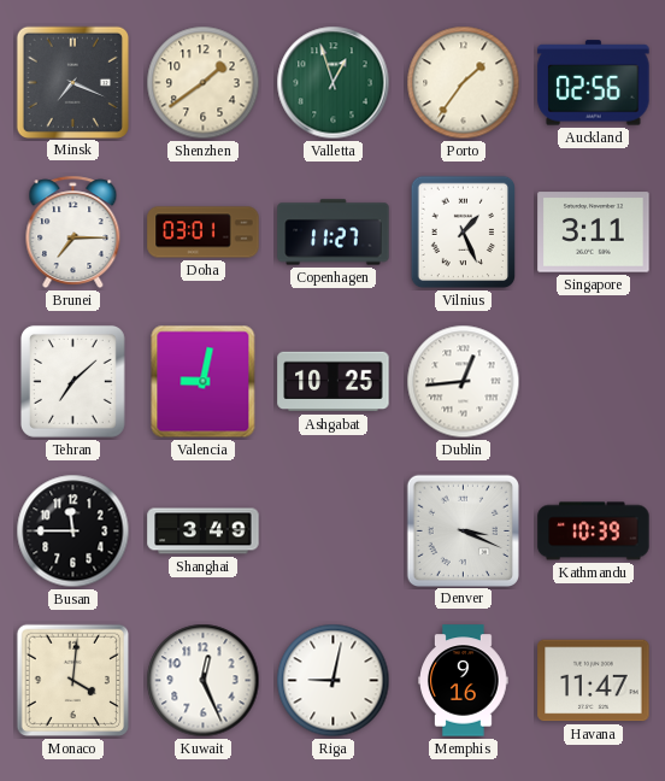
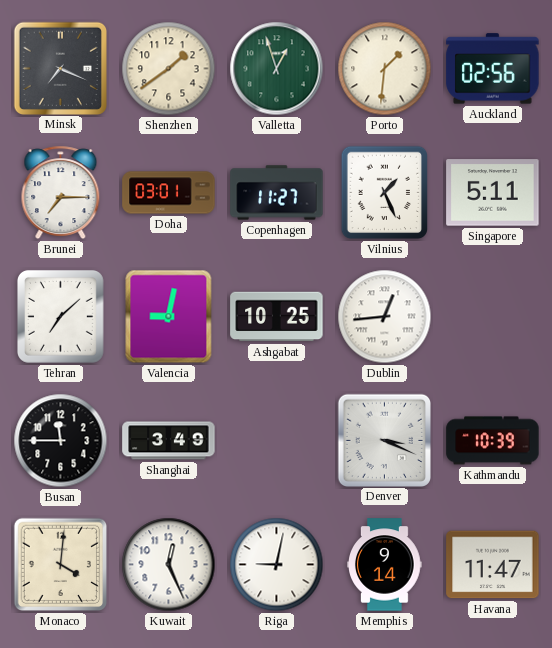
Porto: 1:36 -> 1:31
Singapore: 3:11 -> 5:11
Memphis: 9:16 -> 9:14
